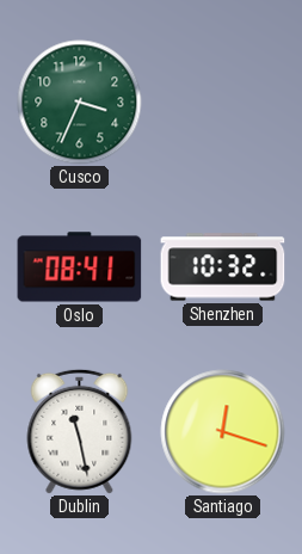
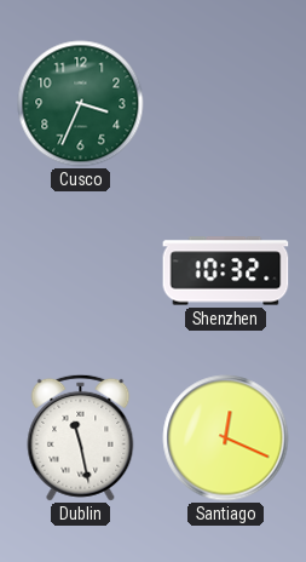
Oslo: 08:41 -> none
Santiago: 12:18 -> 12:19
